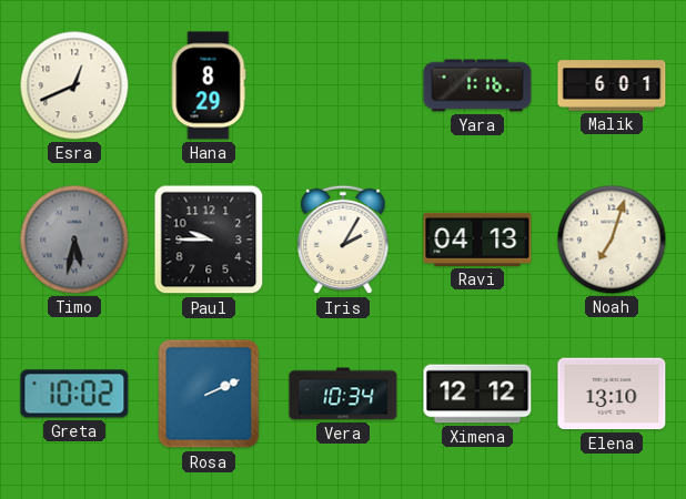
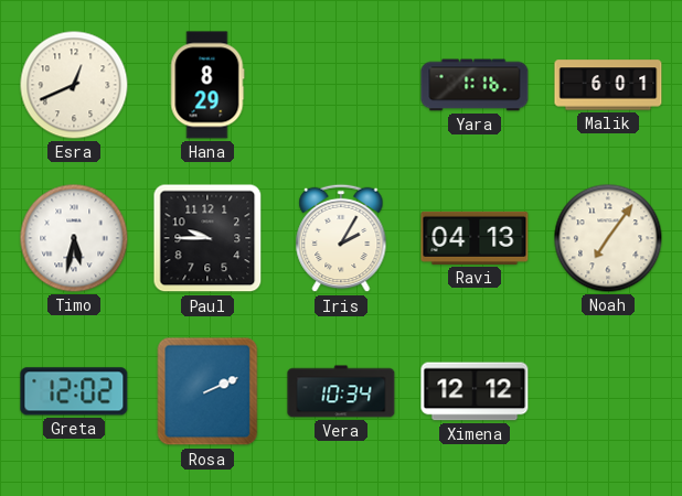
Timo dial: grey -> white
Noah: 7:03 -> 7:06
Greta: 10:02 -> 12:02
Elena: 13:10 -> none
